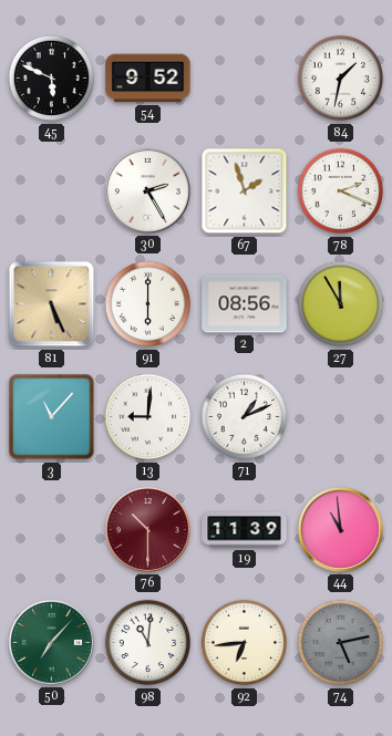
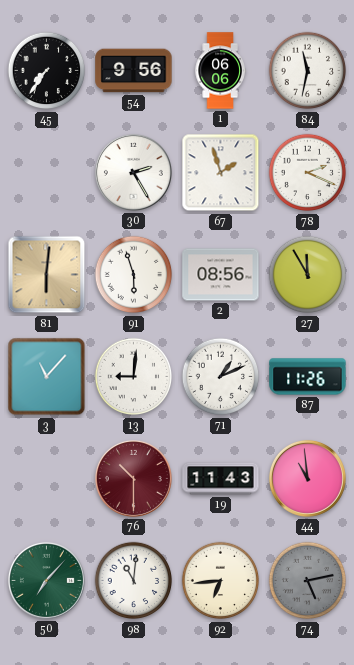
45: 5:49 -> 7:36
54: 9:52 -> 9:56
1: none -> 06:06
84: 1:32 -> 11:32
81: 5:26 -> 6:01
91: 6:00 -> 5:57
87: none -> 11:26
19: 11:39 -> 11:43
